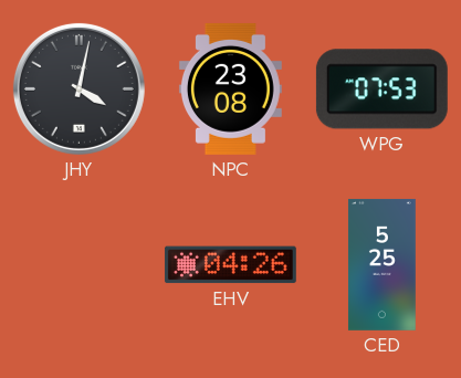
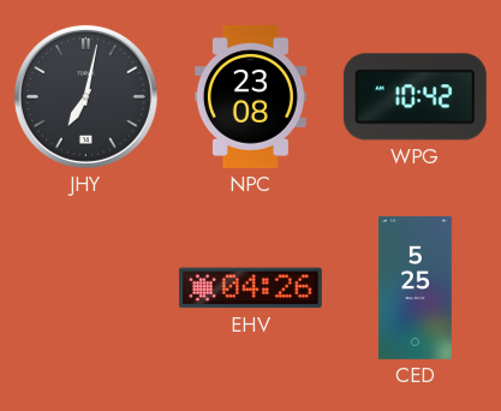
JHY: 4:02 -> 7:02
WPG: 07:53 -> 10:42
